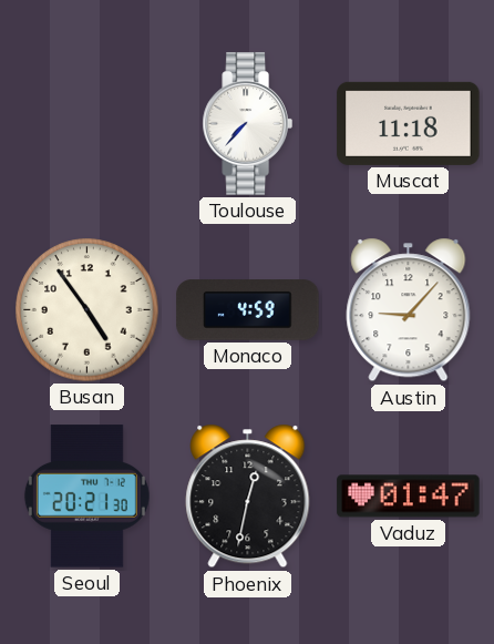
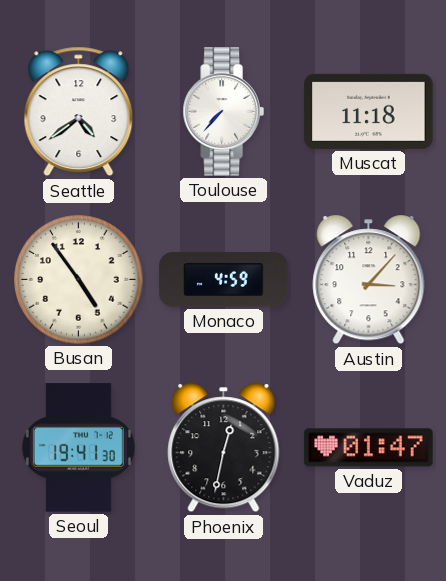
Seattle: none -> 4:39
Austin: 9:07 -> 3:07
Seoul: 20:21 -> 19:41
